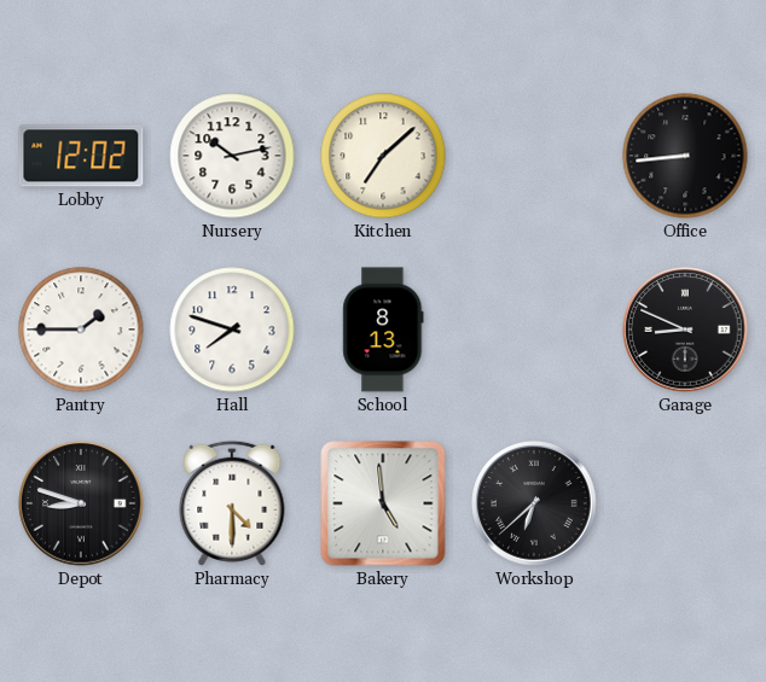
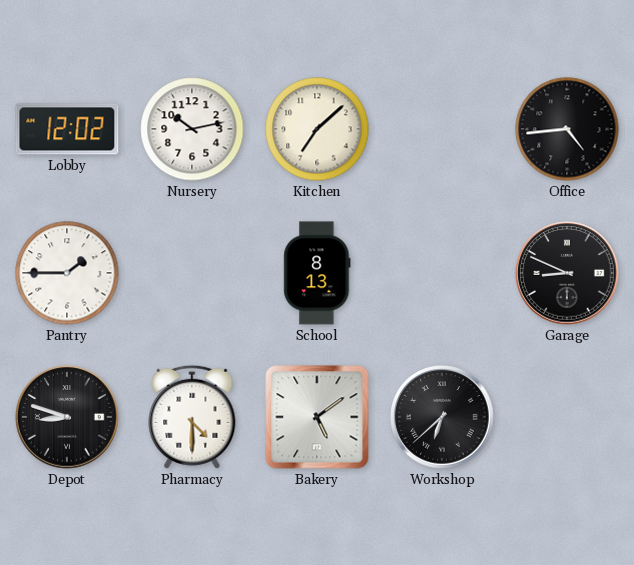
Office: 8:44 -> 4:44
Hall: 7:48 -> none
Bakery: 4:59 -> 5:09
